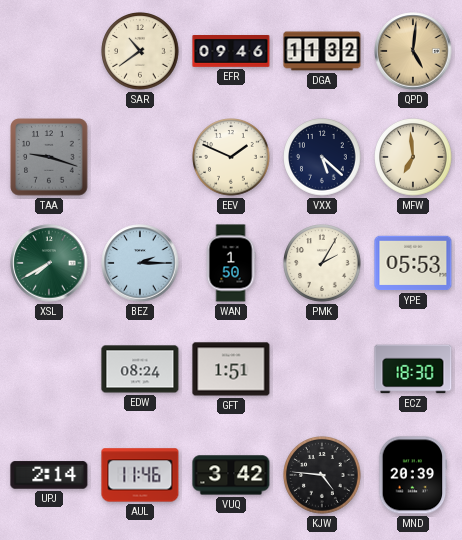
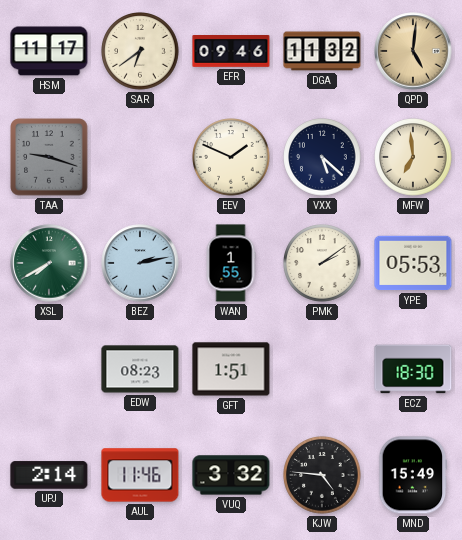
HSM: none -> 11:17
SAR: 10:39 -> 6:39
BEZ: 2:15 -> 2:13
WAN: 1:50 -> 1:55
PMK: 2:05 -> 2:09
EDW: 08:24 -> 08:23
VUQ: 3:42 -> 3:32
MND: 20:39 -> 15:49
